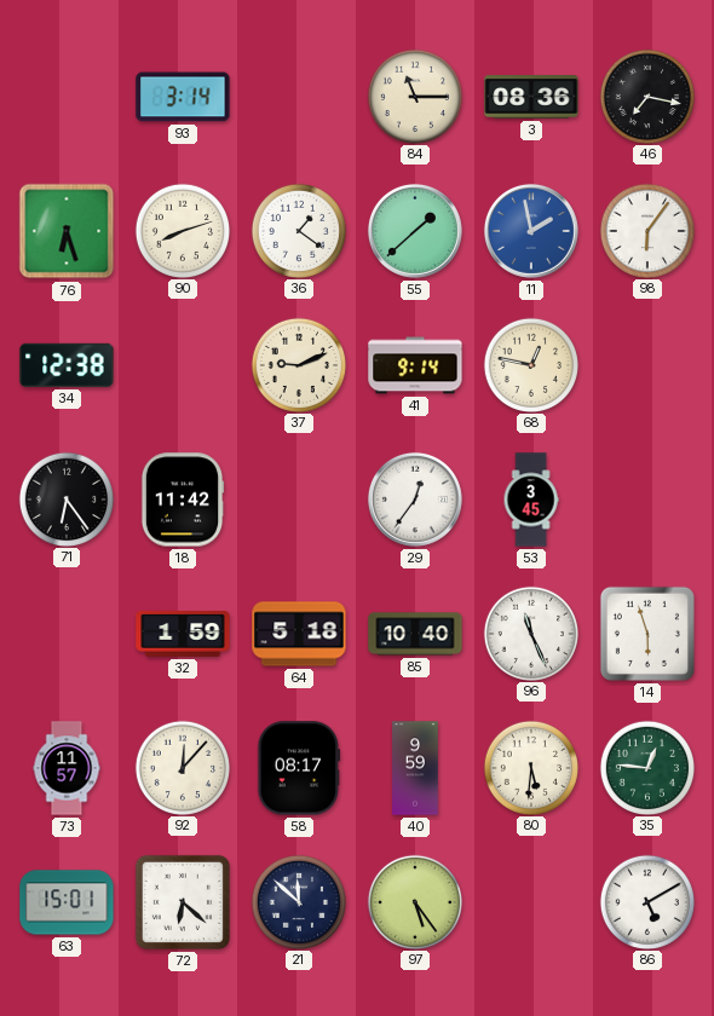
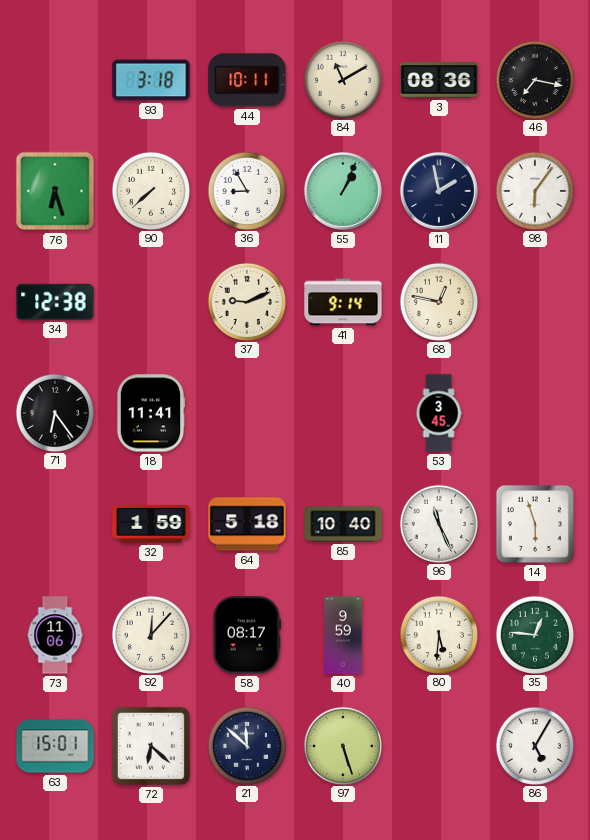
93: 3:14 -> 3:18
44: none -> 10:11
84: 11:15 -> 11:10
90: 8:12 -> 7:38
36: 1:21 -> 8:55
55: 1:38 -> 1:04
11 dial: blue -> navy
18: 11:42 -> 11:41
29: 12:36 -> none
73: 11:57 -> 11:06
97: 5:24 -> 5:27
86: 5:10 -> 5:05
